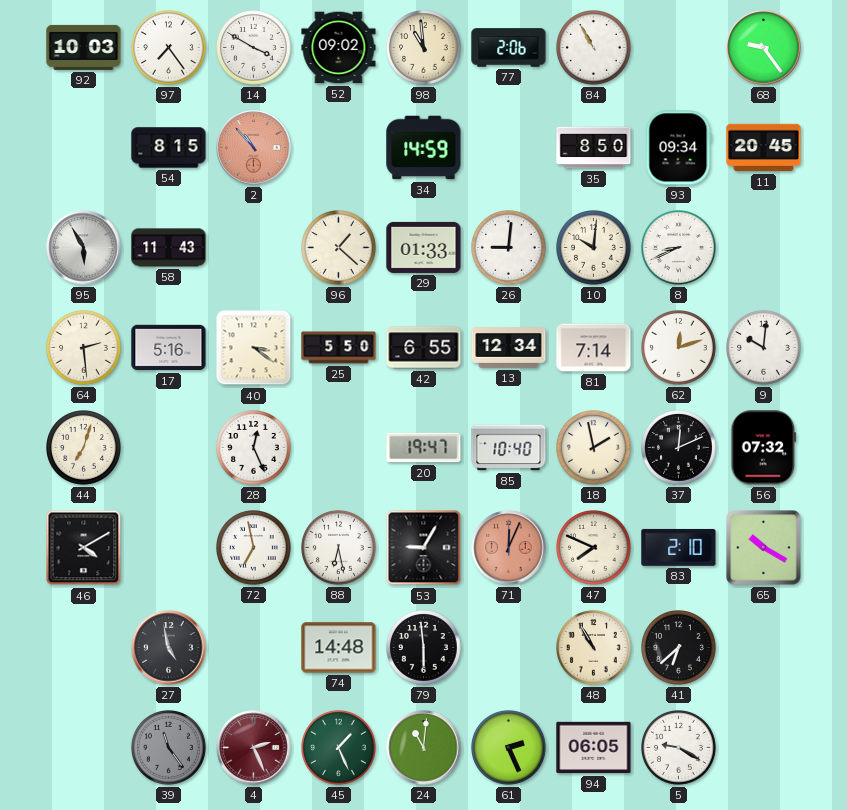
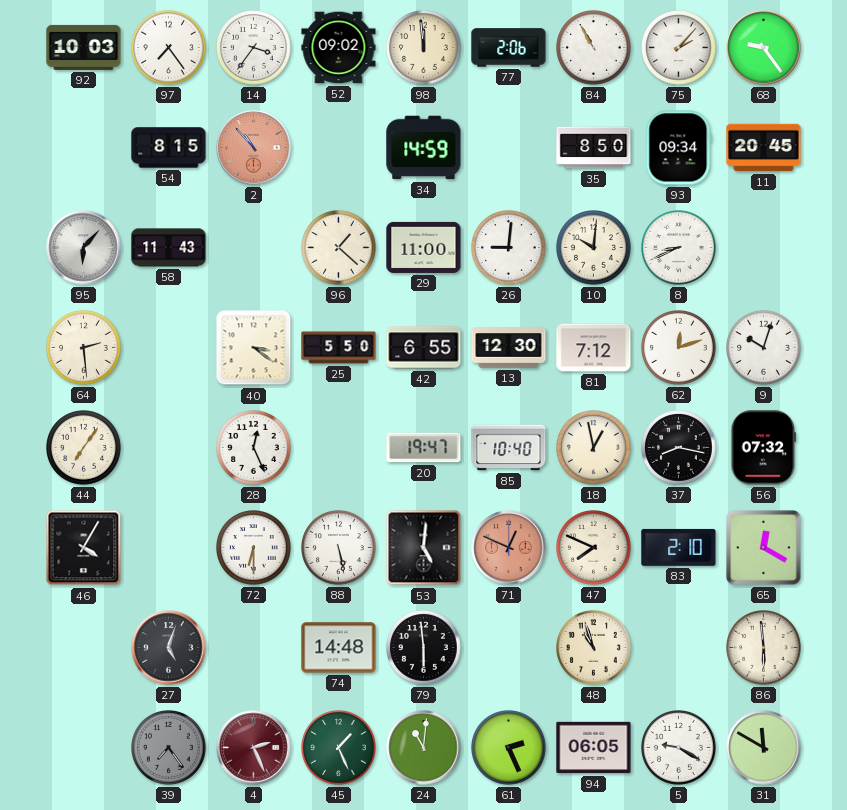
14: 3:50 -> 3:36
98: 10:59 -> 11:59
75: none -> 2:07
95: 5:55 -> 6:07
29: 01:33 -> 11:00
17: 5:16 -> none
13: 12:34 -> 12:30
81: 7:14 -> 7:12
9: 10:01 -> 10:03
44: 7:03 -> 7:06
18: 1:58 -> 12:58
37: 12:11 -> 8:17
46: 4:10 -> 4:05
72: 6:58 -> 6:30
88: 6:28 -> 5:28
53: 9:05 -> 5:01
71: 12:04 -> 12:49
65: 10:20 -> 12:20
27: 4:58 -> 5:03
48: 10:55 -> 10:57
41: 6:38 -> none
86: none -> 5:59
39: 11:24 -> 7:24
31: none -> 11:50
